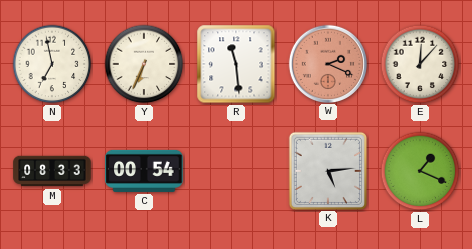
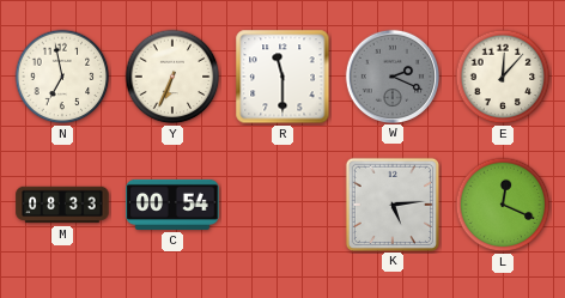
R: 11:29 -> 11:30
W dial: salmon -> grey
L: 1:19 -> 12:19
